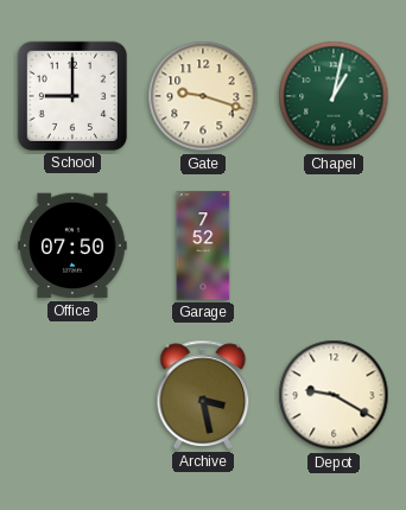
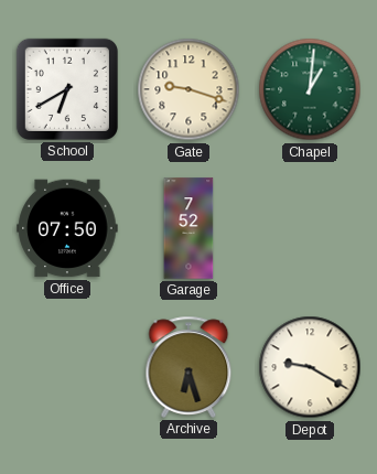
School: 9:00 -> 6:40
Chapel: 1:02 -> 1:01
Archive: 3:28 -> 6:27
